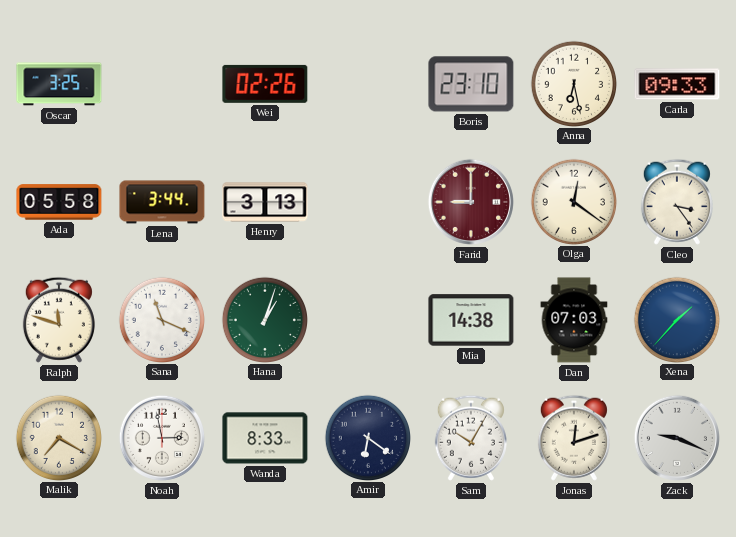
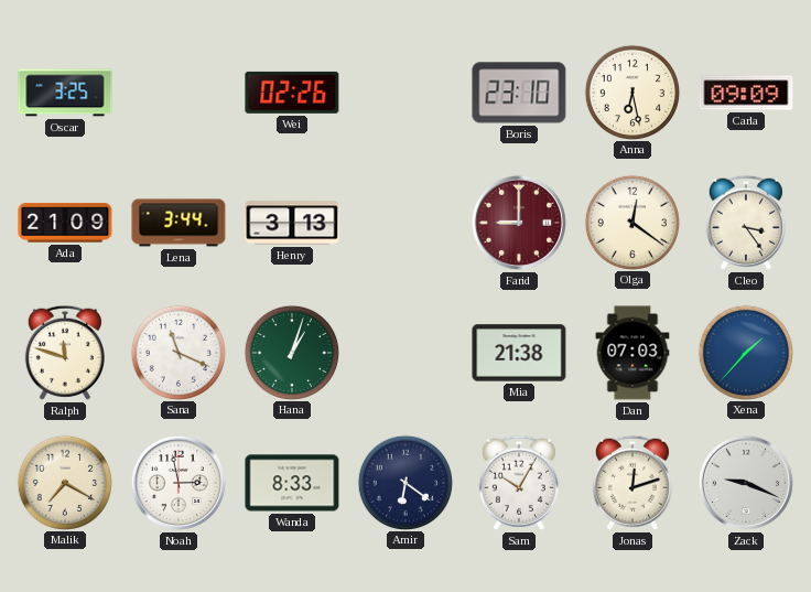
Carla: 09:33 -> 09:09
Ada: 05:58 -> 21:09
Mia: 14:38 -> 21:38
